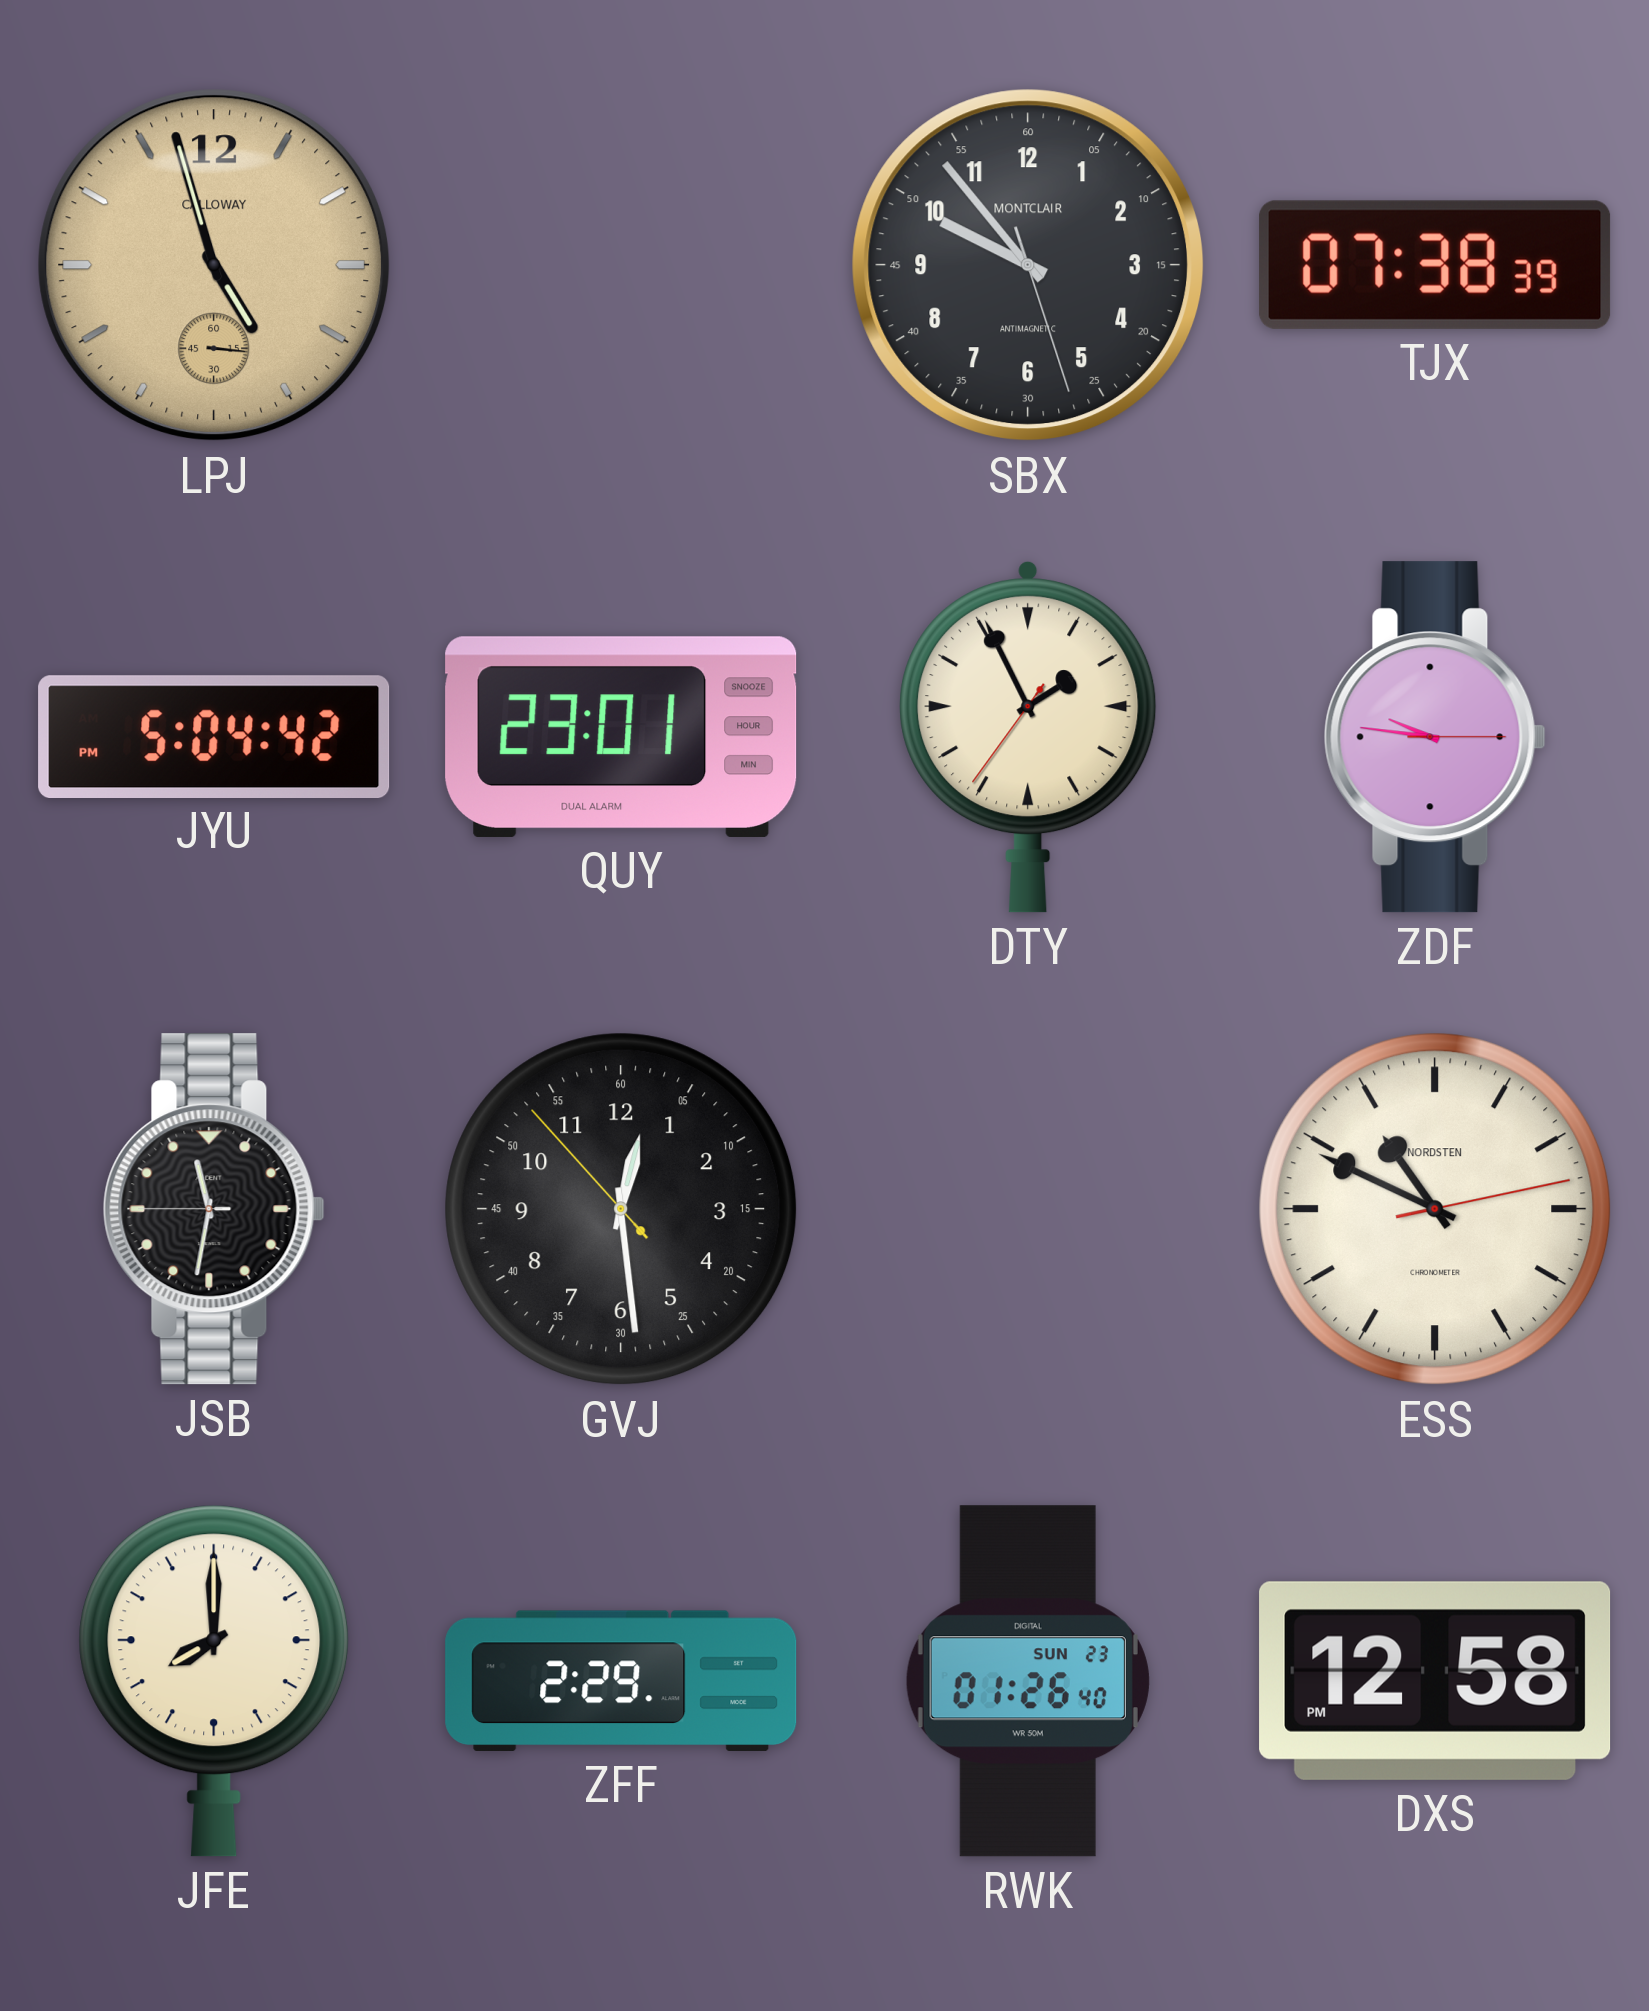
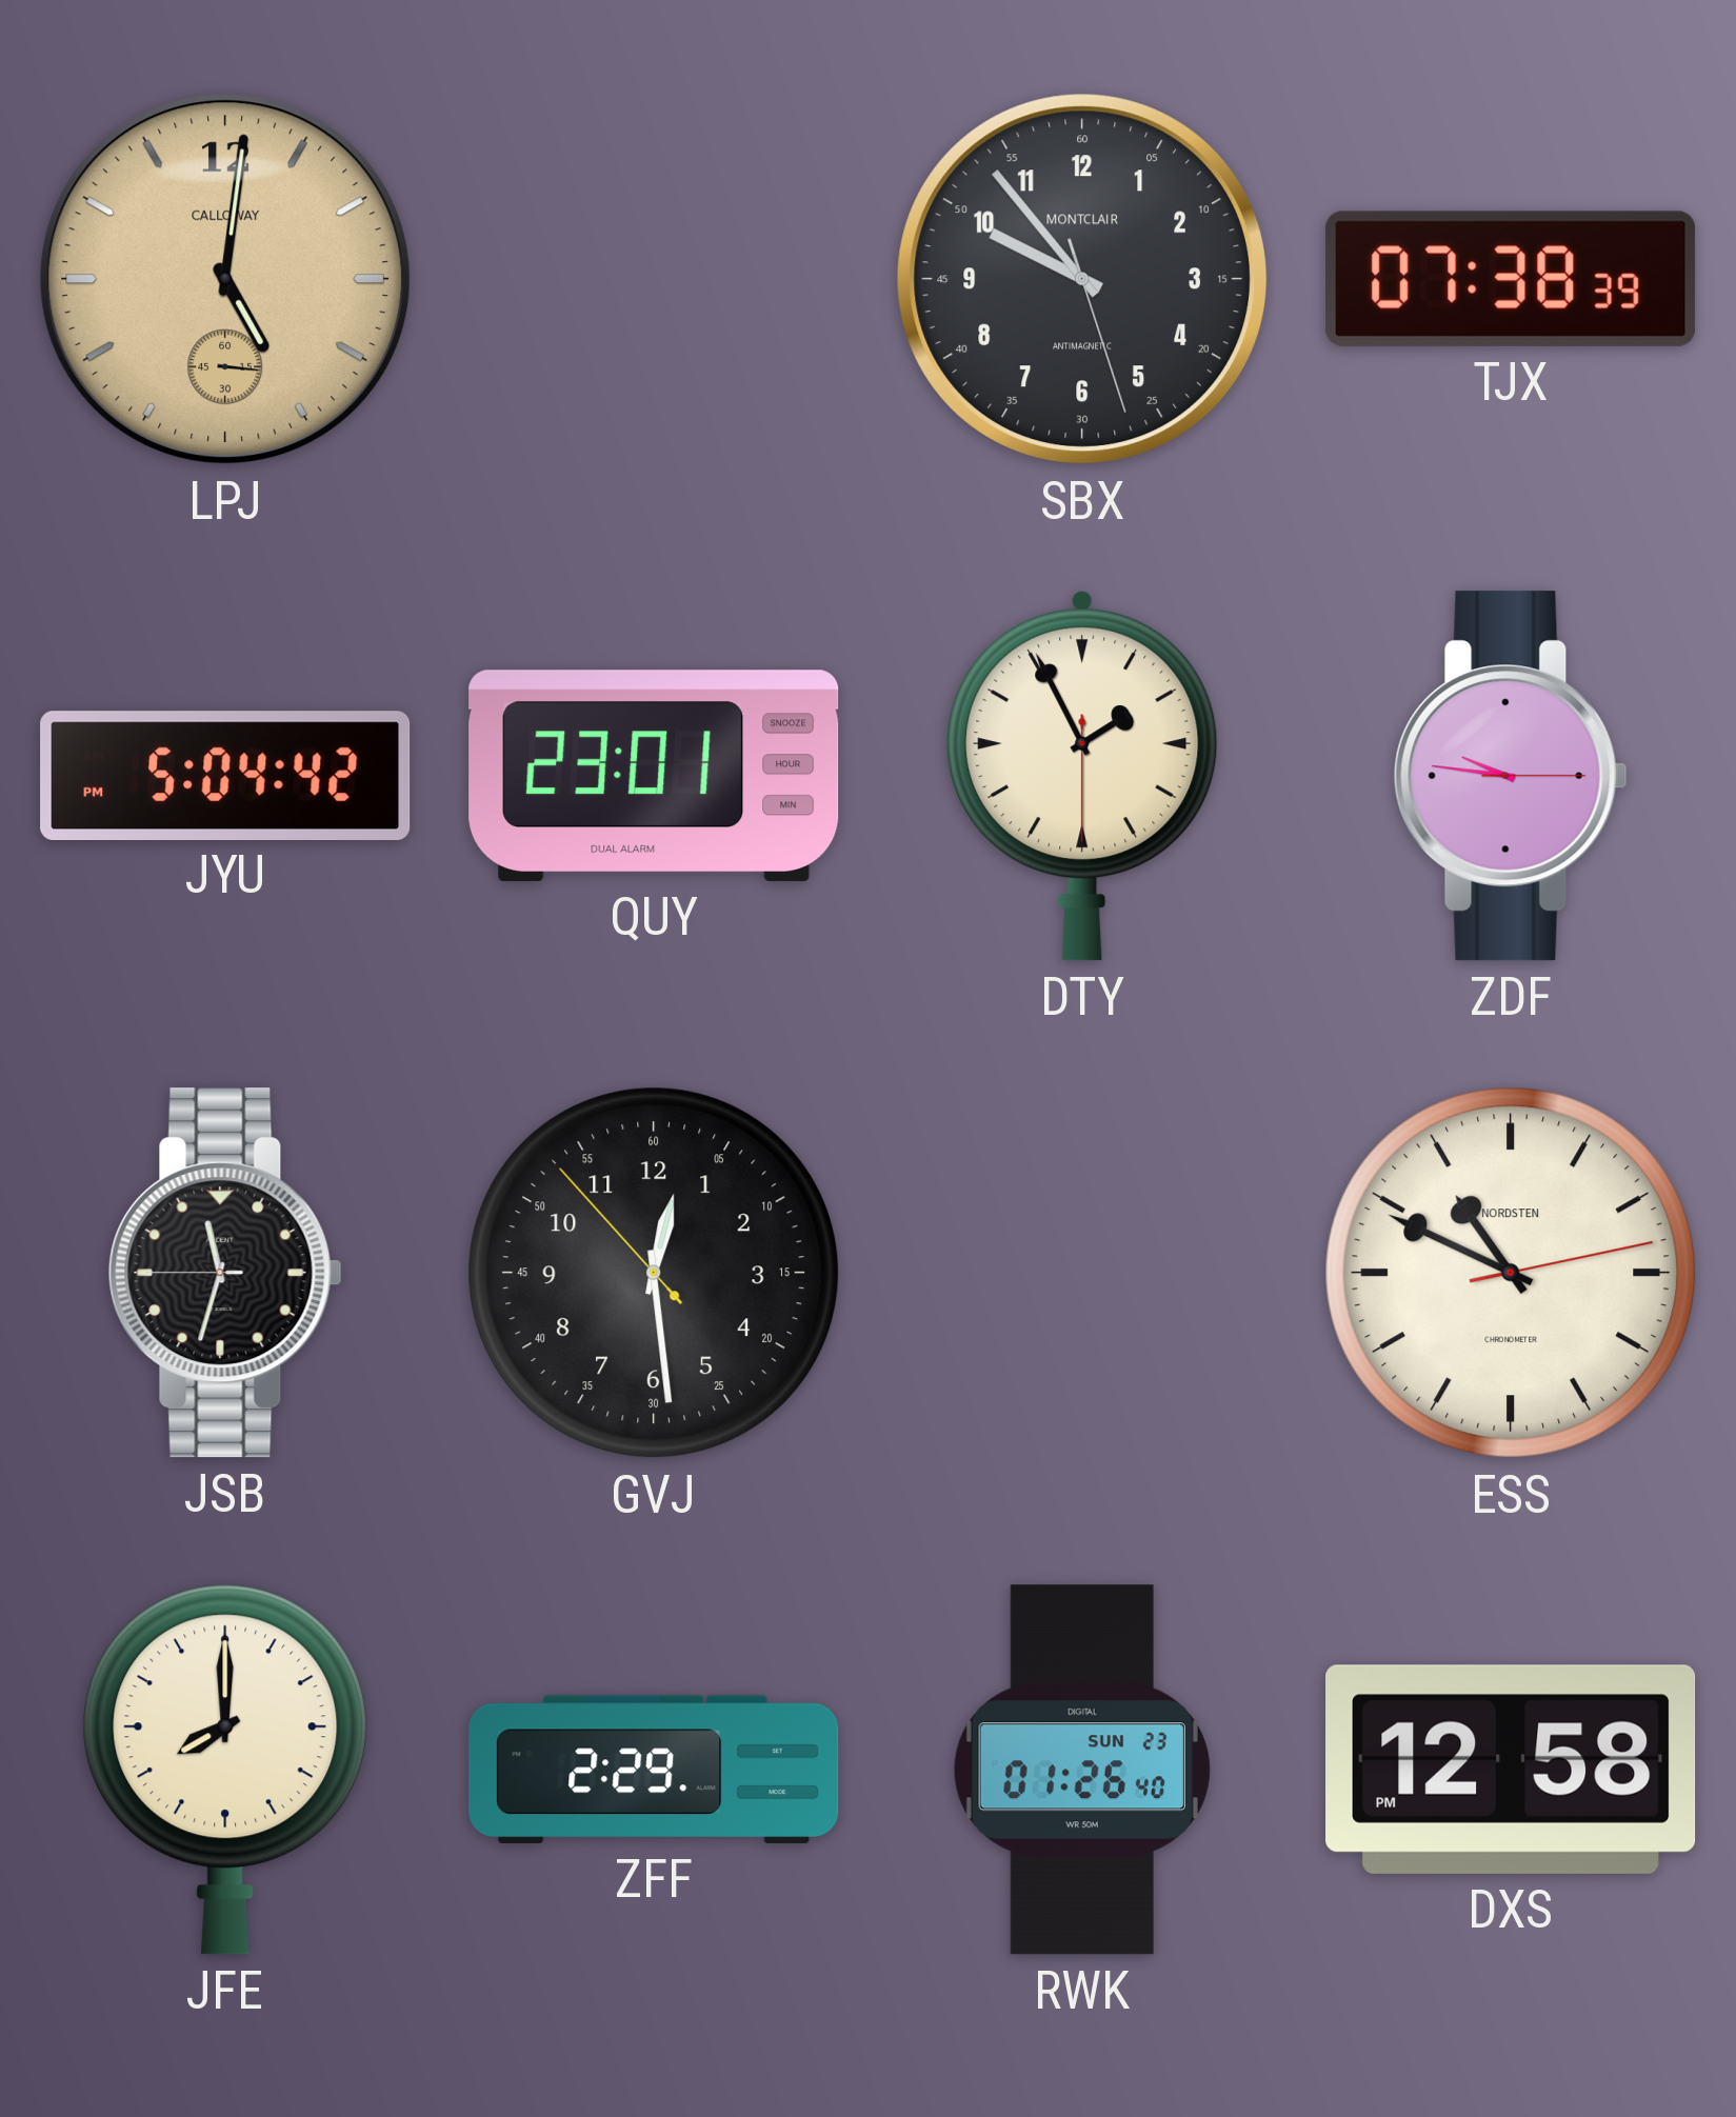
LPJ: 4:57 -> 5:01
DTY: 1:55:36 -> 1:55:30
JSB: 11:31 -> 11:32
